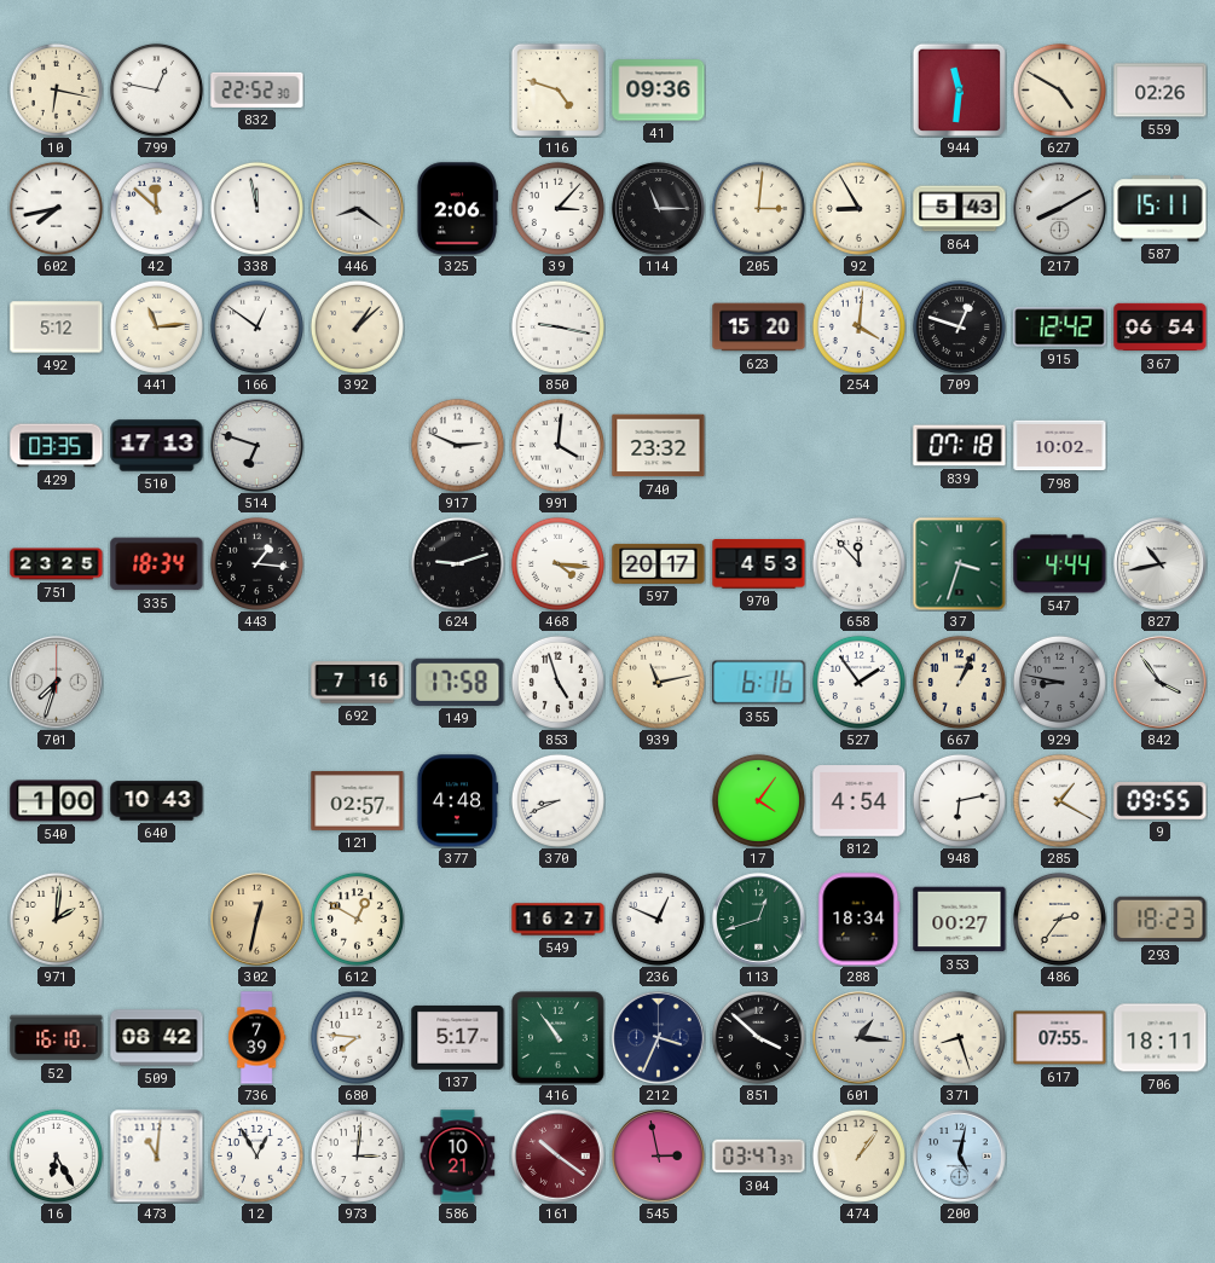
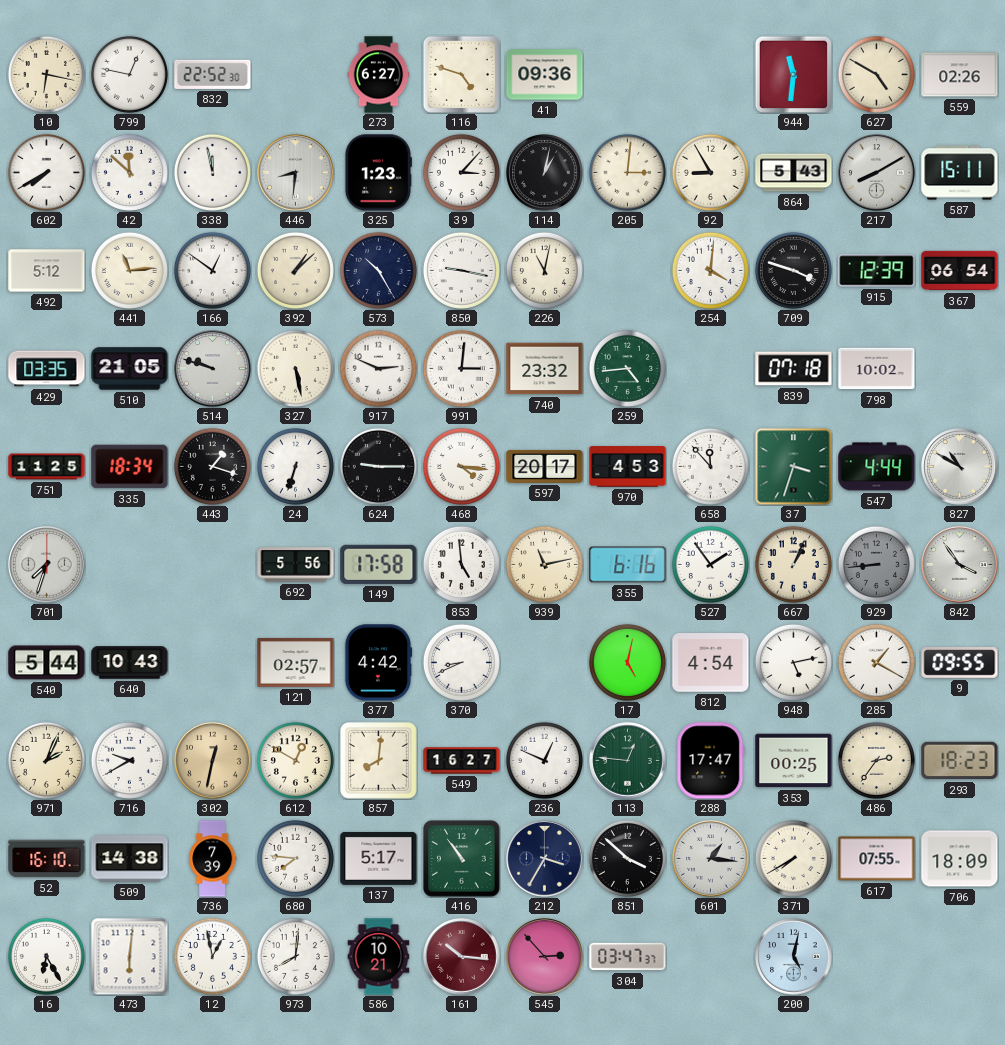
273: none -> 6:27
602: 7:43 -> 7:40
446: 8:21 -> 8:31
325: 2:06 -> 1:23
114: 11:15 -> 1:02
573: none -> 10:25
226: none -> 11:02
623: 15:20 -> none
709: 12:48 -> 3:48
915: 12:42 -> 12:39
510: 17:13 -> 21:05
514: 6:48 -> 9:48
327: none -> 5:28
991: 4:01 -> 3:01
259: none -> 4:44
751: 23:25 -> 11:25
443: 1:16 -> 1:18
24: none -> 6:33
624: 9:12 -> 9:15
827: 10:43 -> 10:50
692: 7:16 -> 5:56
853: 4:57 -> 4:59
929: 8:47 -> 8:44
540: 1:00 -> 5:44
377: 4:48 -> 4:42
17: 4:06 -> 5:02
948: 6:13 -> 5:13
971: 2:01 -> 2:04
716: none -> 9:40
857: none -> 8:01
113: 12:42 -> 12:46
288: 18:34 -> 17:47
353: 00:27 -> 00:25
509: 08:42 -> 14:38
212: 3:34 -> 3:35
371: 8:27 -> 7:40
706: 18:11 -> 18:09
473: 11:01 -> 6:01
12: 12:55 -> 12:58
973: 3:01 -> 8:01
161: 10:21 -> 10:16
545: 2:58 -> 2:53
474: 1:06 -> none
